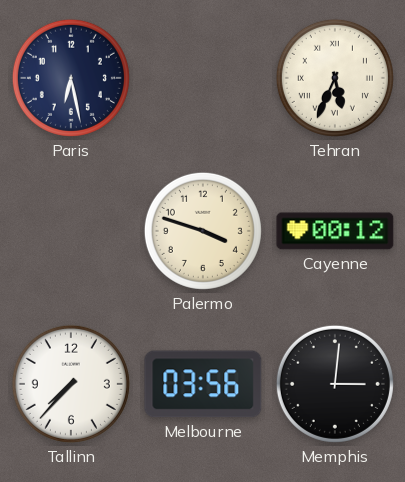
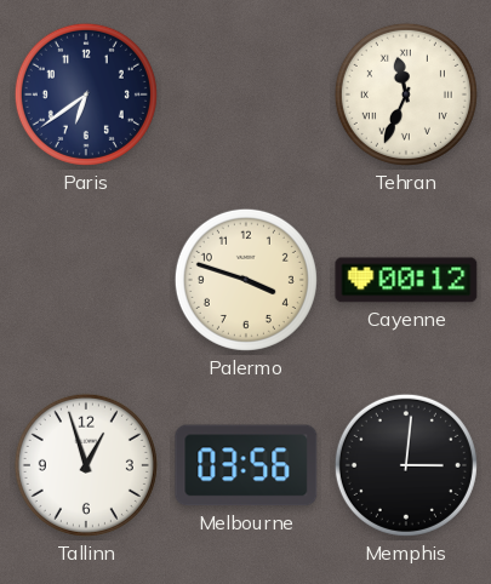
Paris: 6:28 -> 6:39
Tehran: 5:34 -> 11:34
Tallinn: 7:37 -> 12:57
